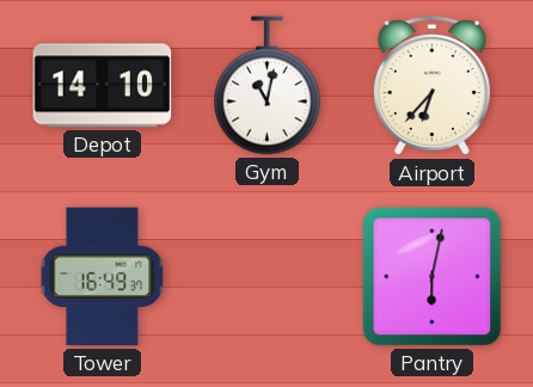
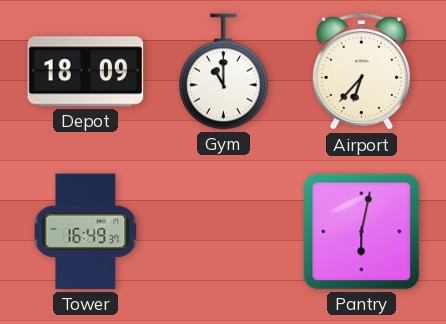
Depot: 14:10 -> 18:09
Gym: 11:02 -> 11:00
